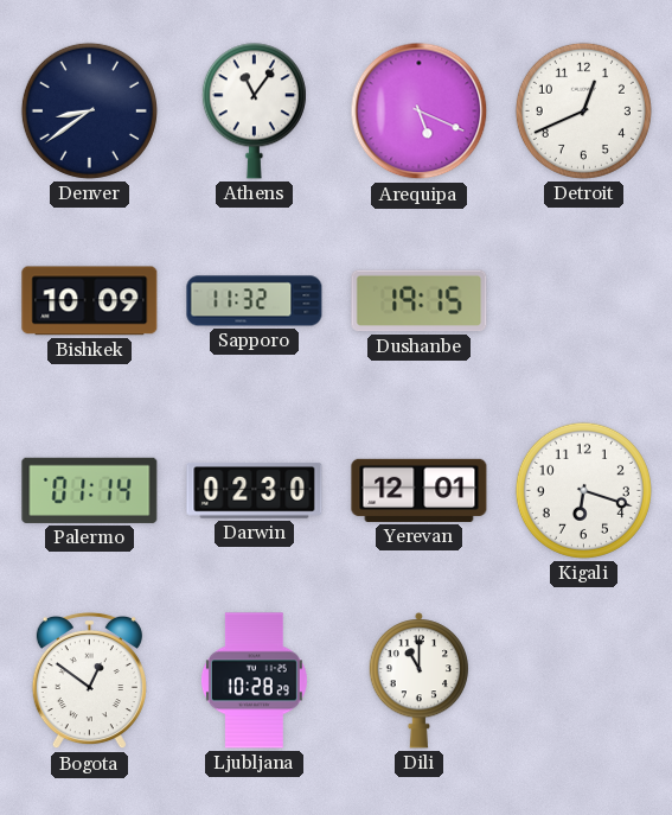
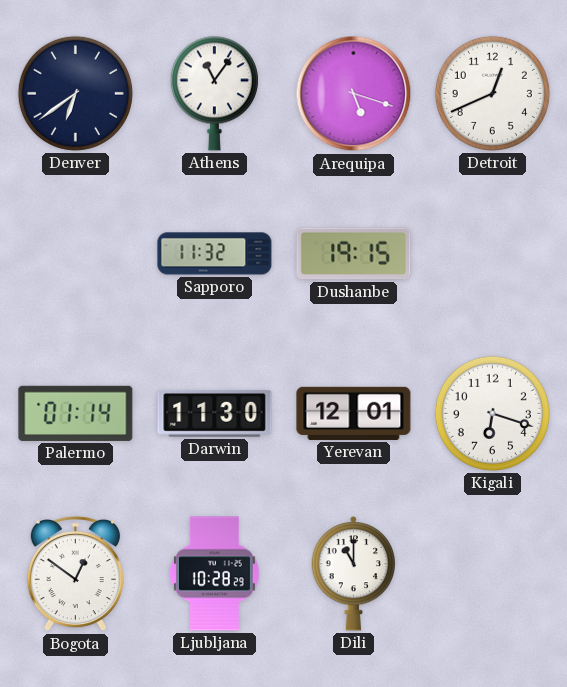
Denver: 8:39 -> 6:39
Arequipa: 5:19 -> 5:18
Bishkek: 10:09 -> none
Darwin: 02:30 -> 11:30
